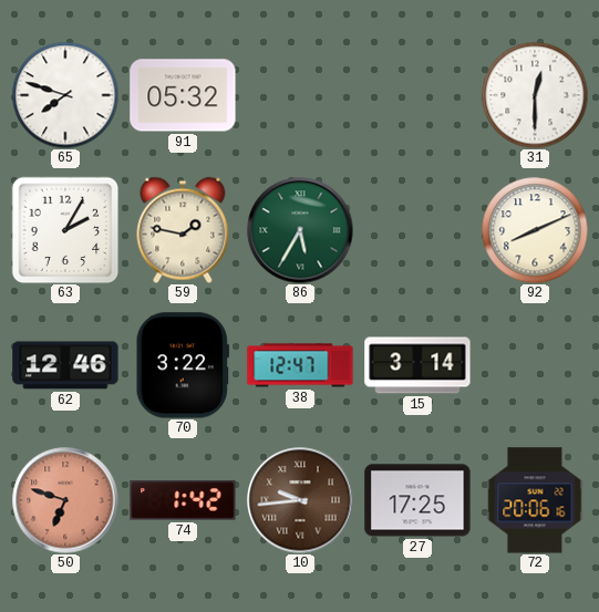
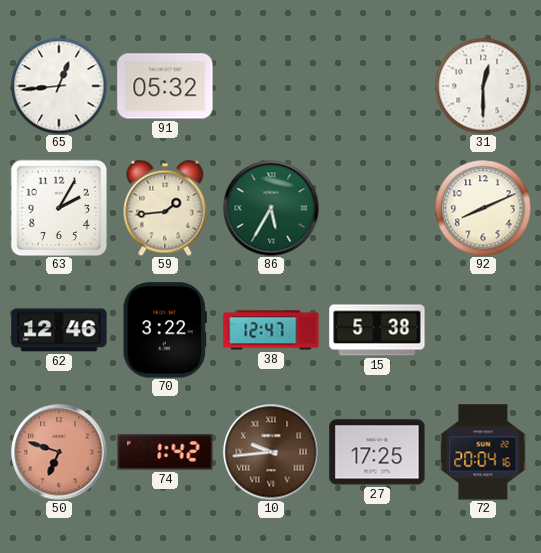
65: 7:48 -> 12:44
59: 1:47 -> 1:44
15: 3:14 -> 5:38
72: 20:06 -> 20:04
